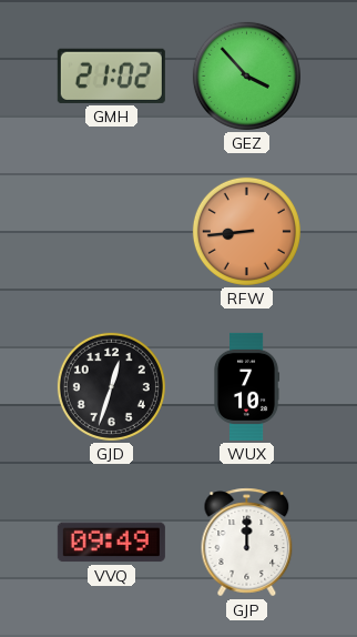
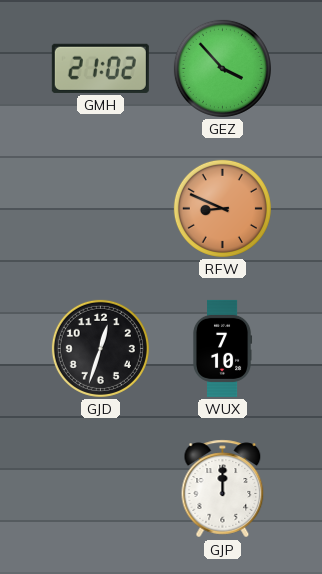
RFW: 8:44 -> 8:49
VVQ: 09:49 -> none
